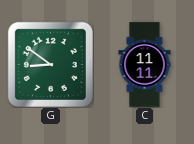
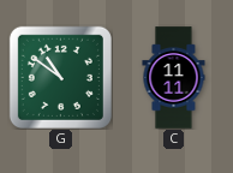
G: 8:51 -> 10:51
